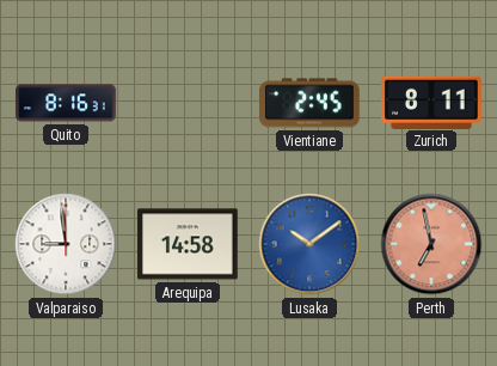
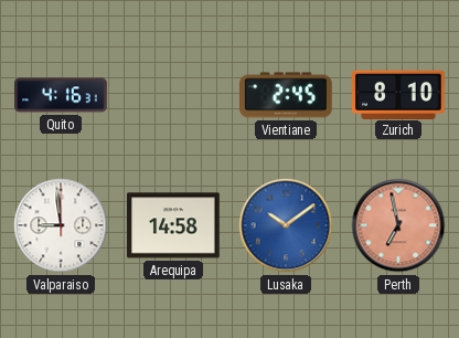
Quito: 8:16 -> 4:16
Zurich: 8:11 -> 8:10
